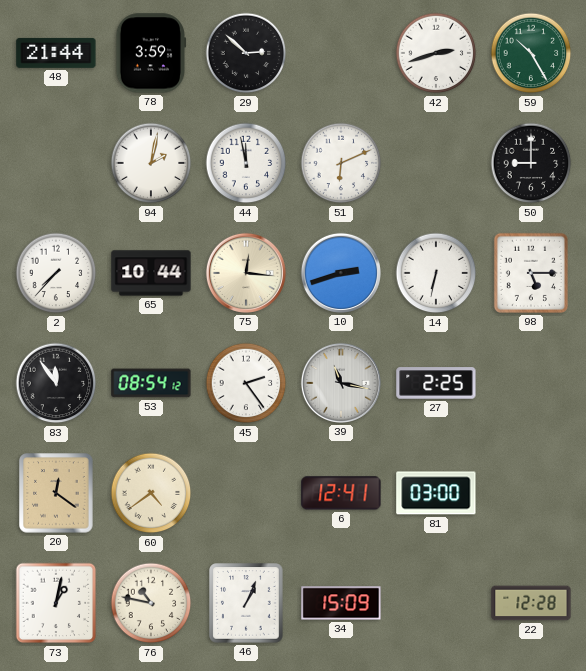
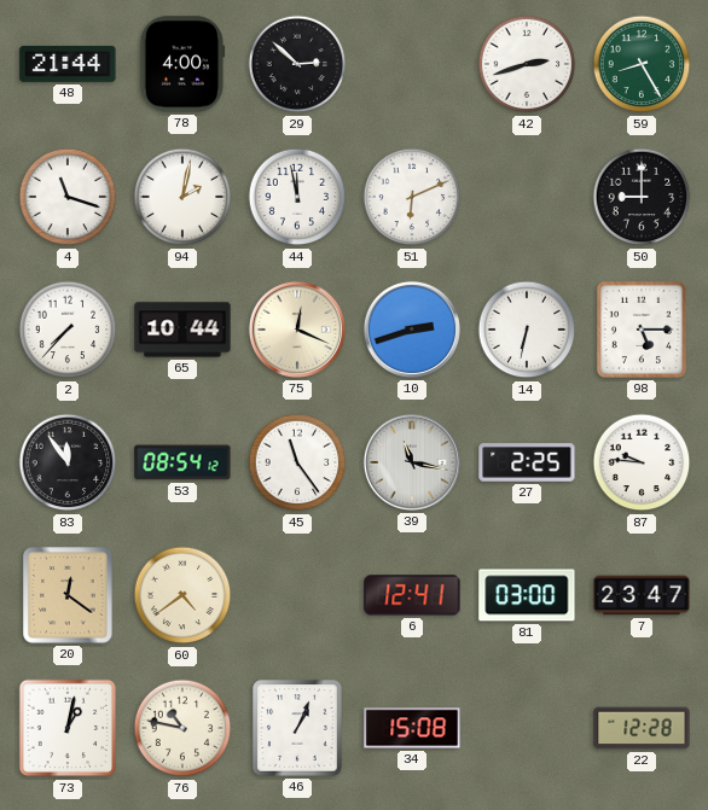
78: 3:59 -> 4:00
59: 10:25 -> 8:25
4: none -> 11:18
75: 12:16 -> 12:19
45: 2:24 -> 11:24
87: none -> 9:46
7: none -> 23:47
34: 15:09 -> 15:08
